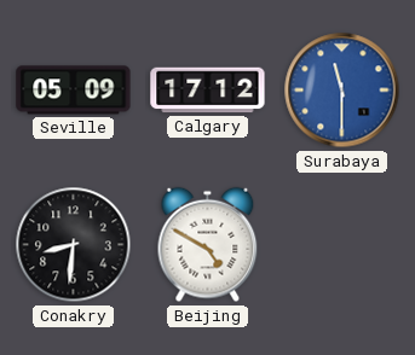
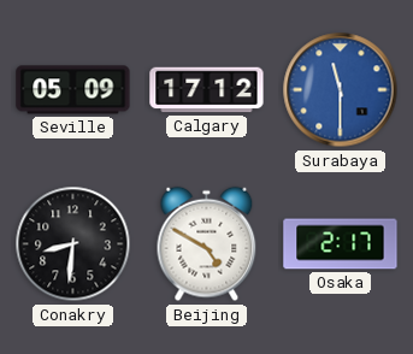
Osaka: none -> 2:17
